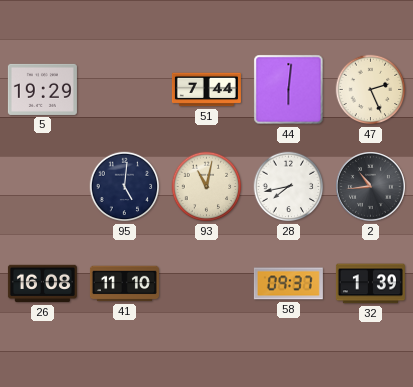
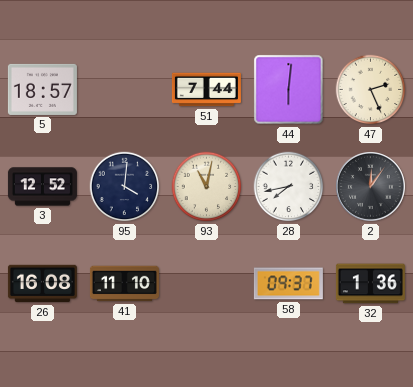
5: 19:29 -> 18:57
3: none -> 12:52
95: 5:01 -> 4:01
2: 10:44 -> 12:06
32: 1:39 -> 1:36
